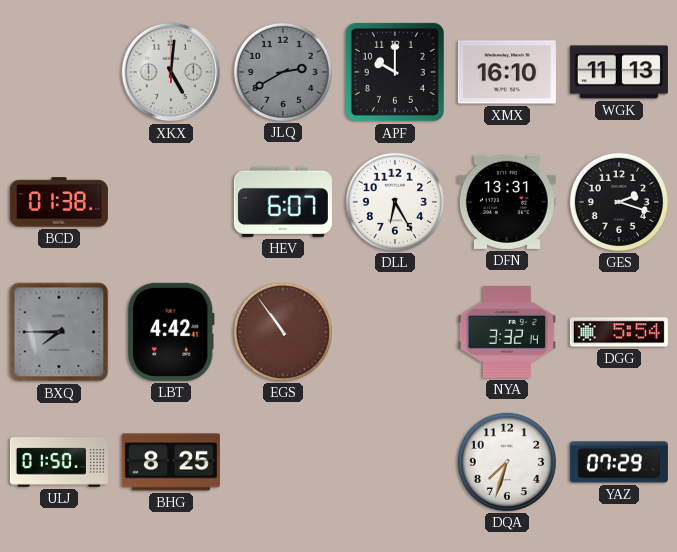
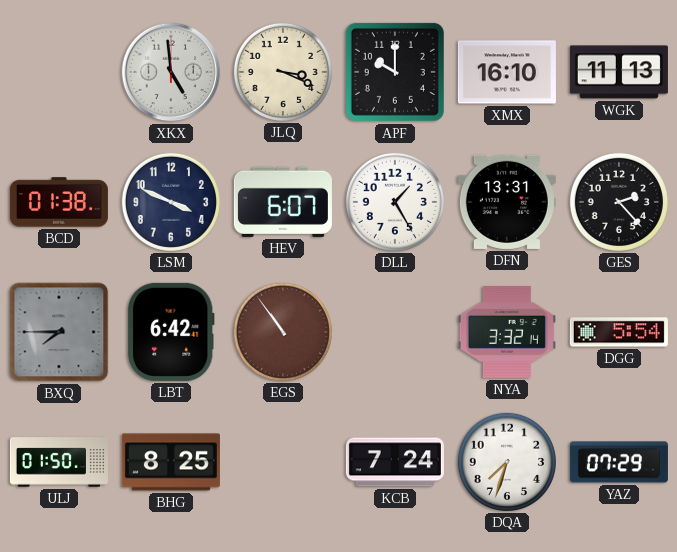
XKX: 5:01 -> 4:59
JLQ: 2:40 -> 3:19
JLQ dial: grey -> cream
LSM: none -> 3:49
DLL: 6:25 -> 1:25
GES: 2:18 -> 2:23
LBT: 4:42 -> 6:42
KCB: none -> 7:24
